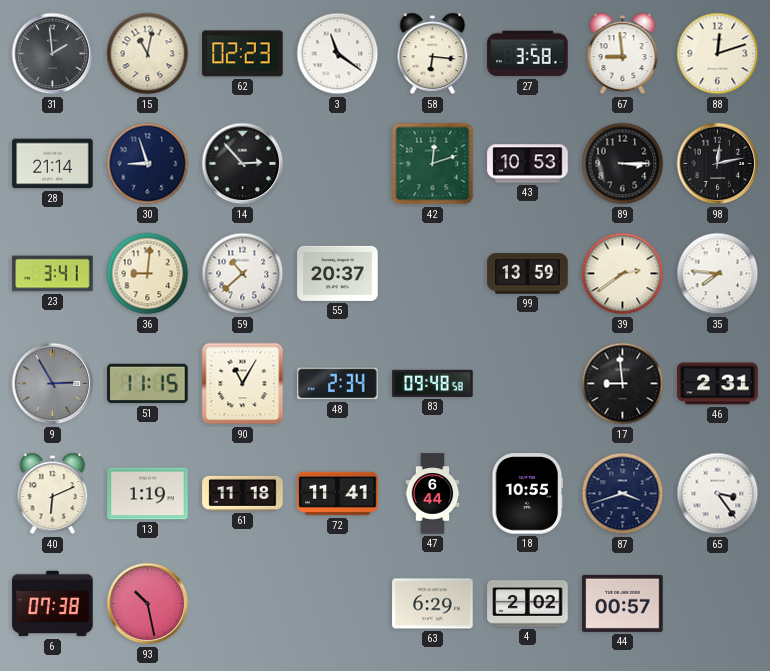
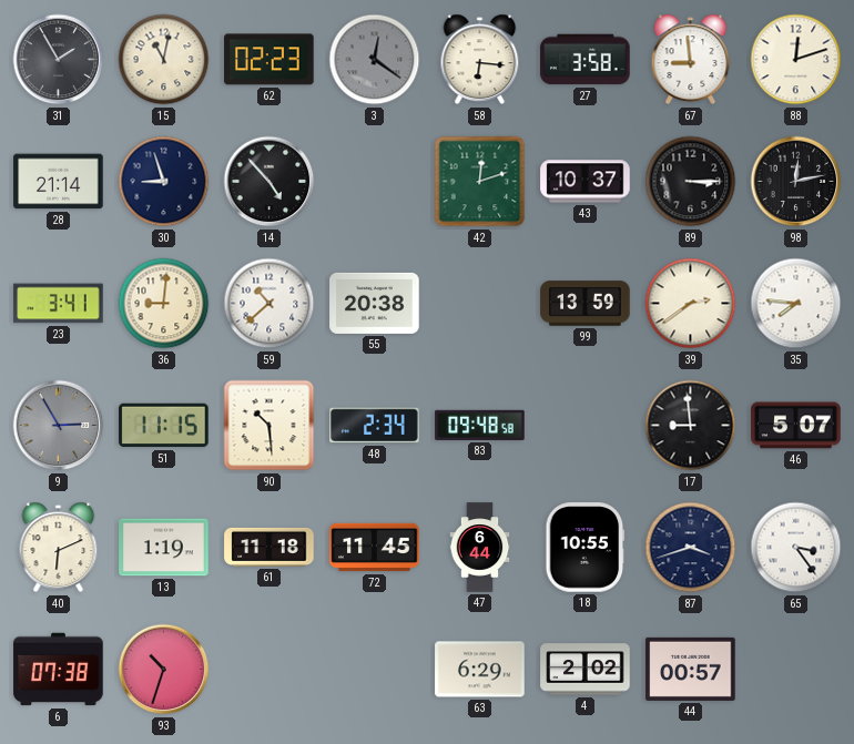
31: 1:59 -> 1:55
3: 11:21 -> 12:21
3 dial: white -> grey
14: 2:53 -> 4:53
43: 10:53 -> 10:37
55: 20:37 -> 20:38
90: 11:05 -> 10:29
46: 2:31 -> 5:07
72: 11:41 -> 11:45
93: 10:28 -> 10:33
